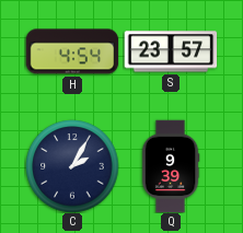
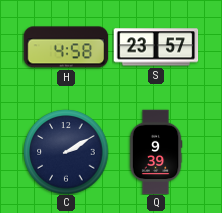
H: 4:54 -> 4:58
C: 2:05 -> 2:10
